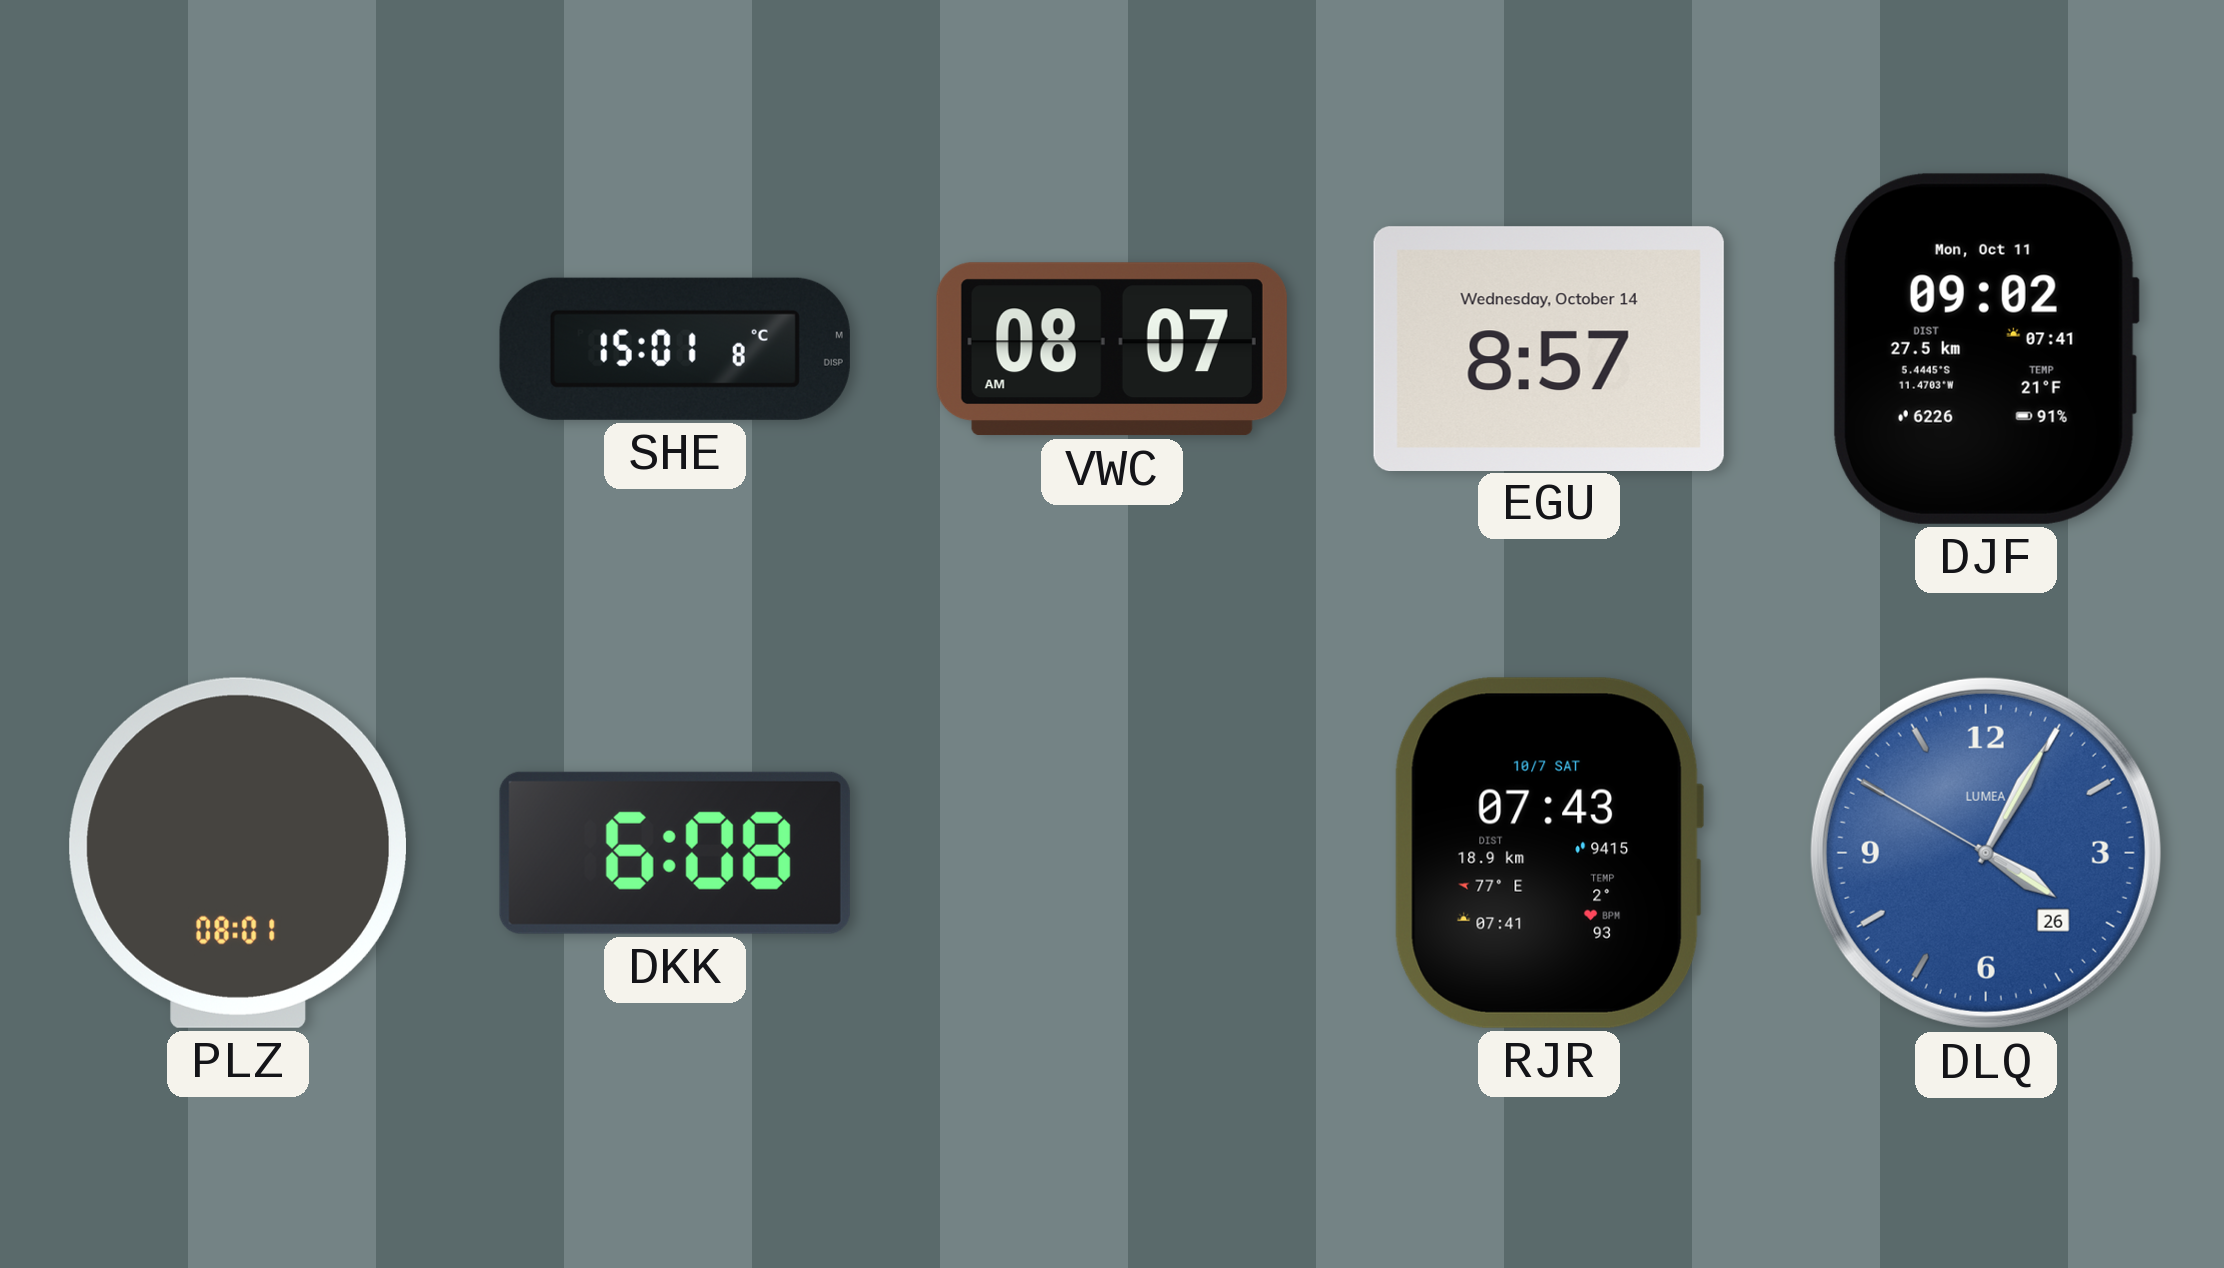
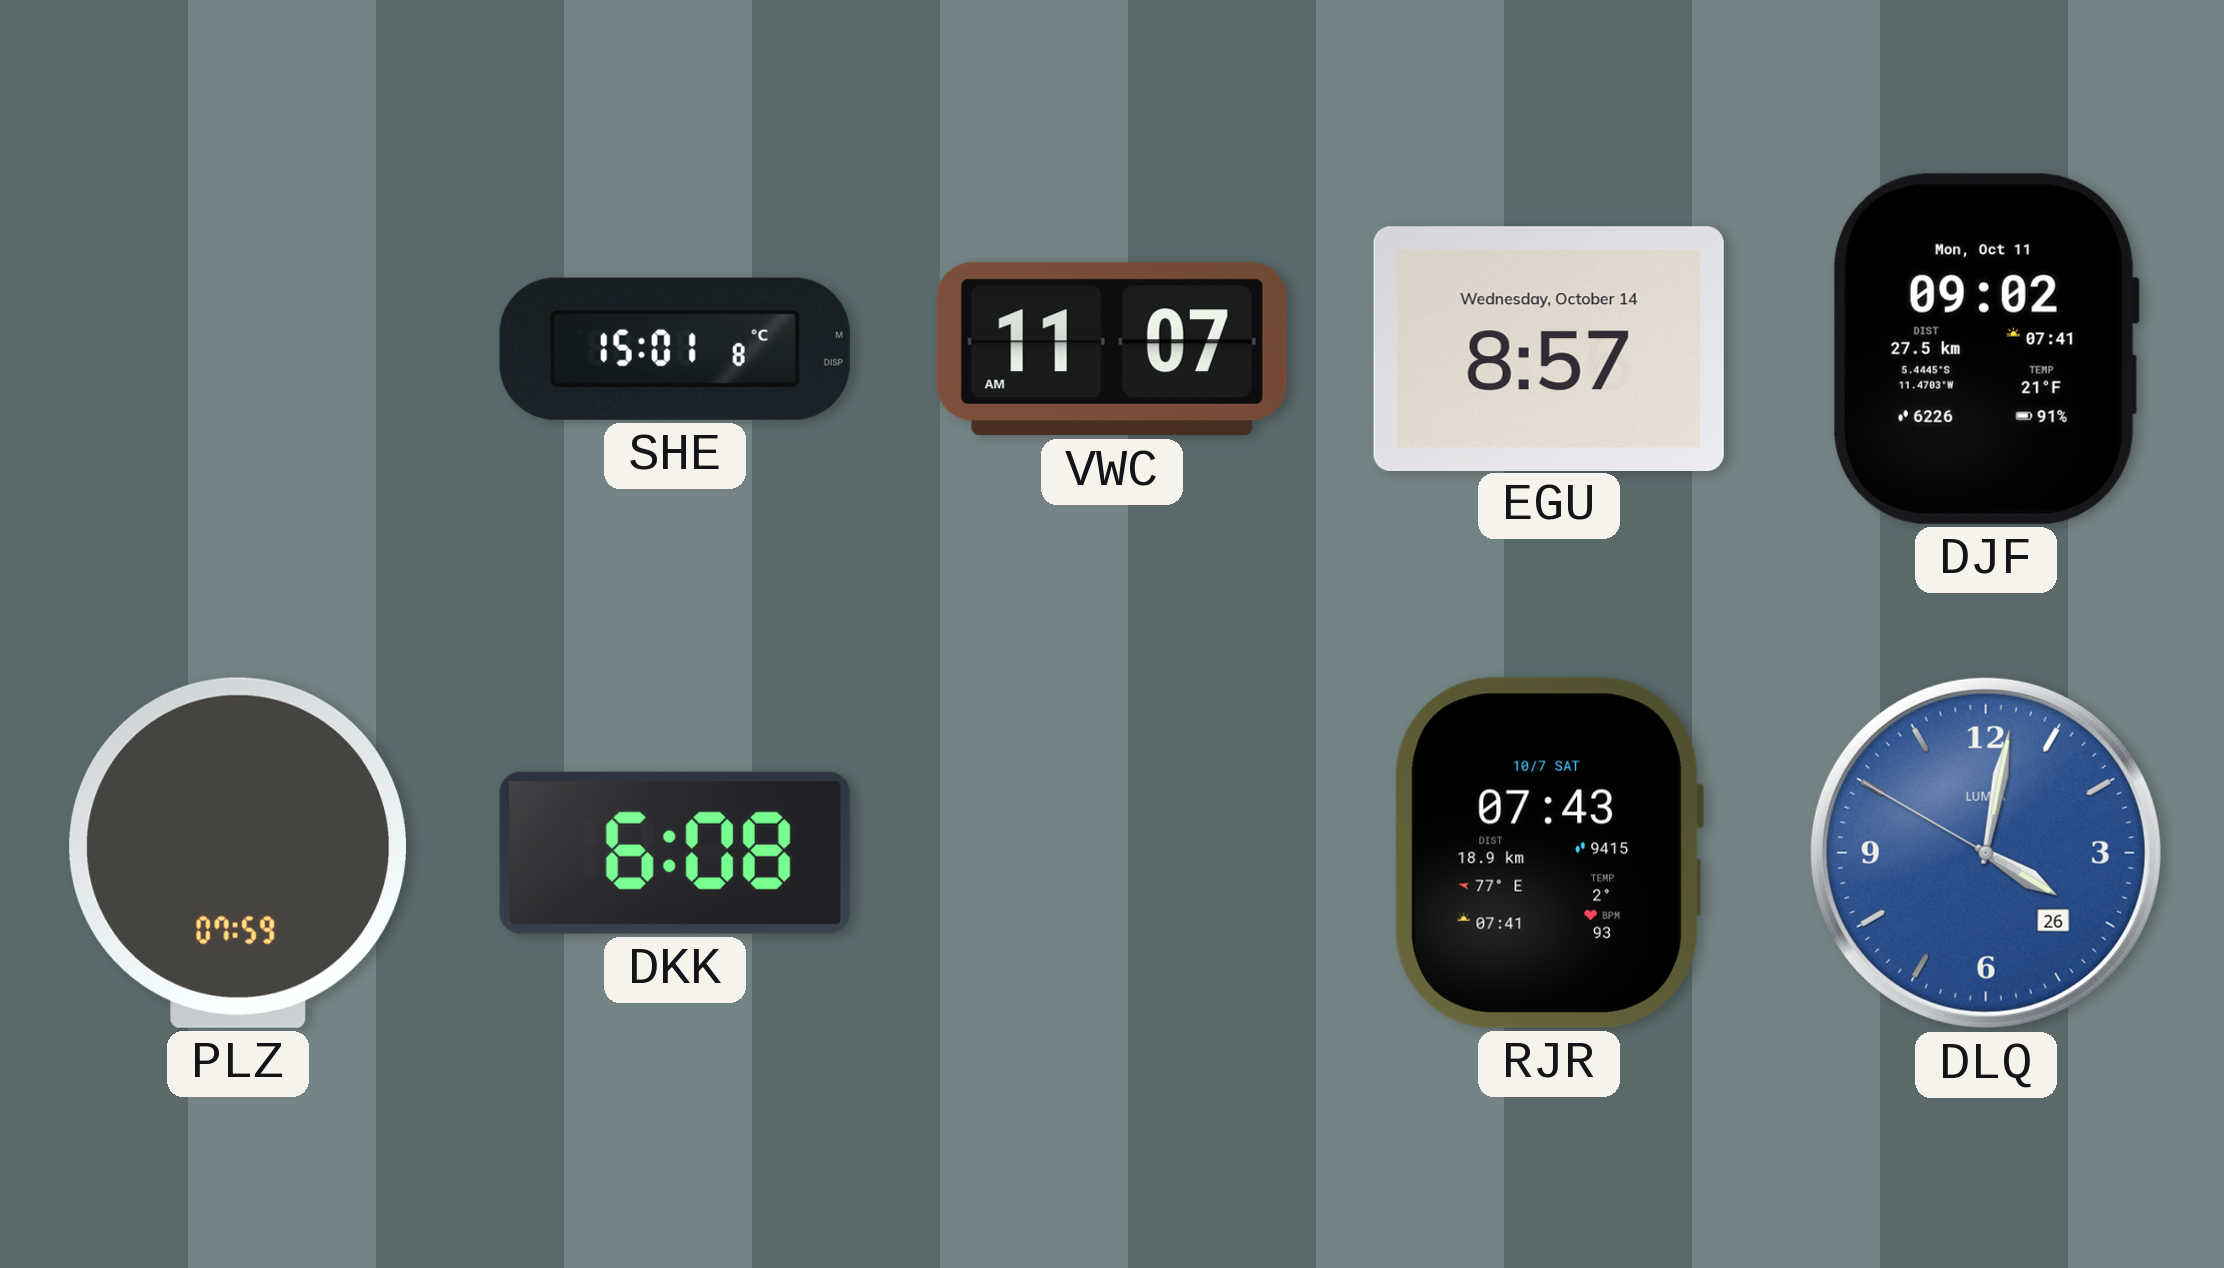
VWC: 08:07 -> 11:07
PLZ: 08:01 -> 07:59
DLQ: 4:04 -> 4:01
